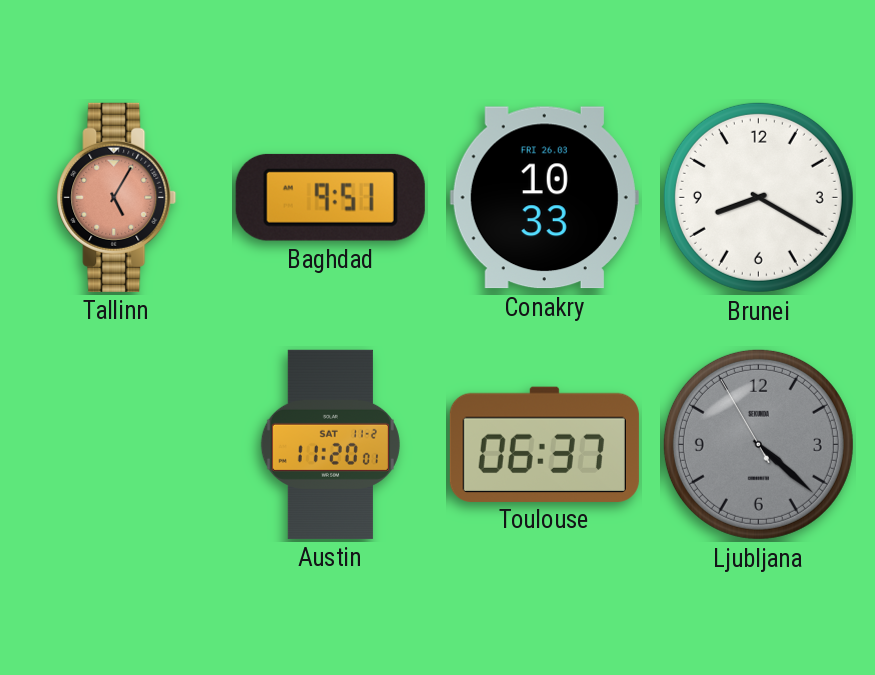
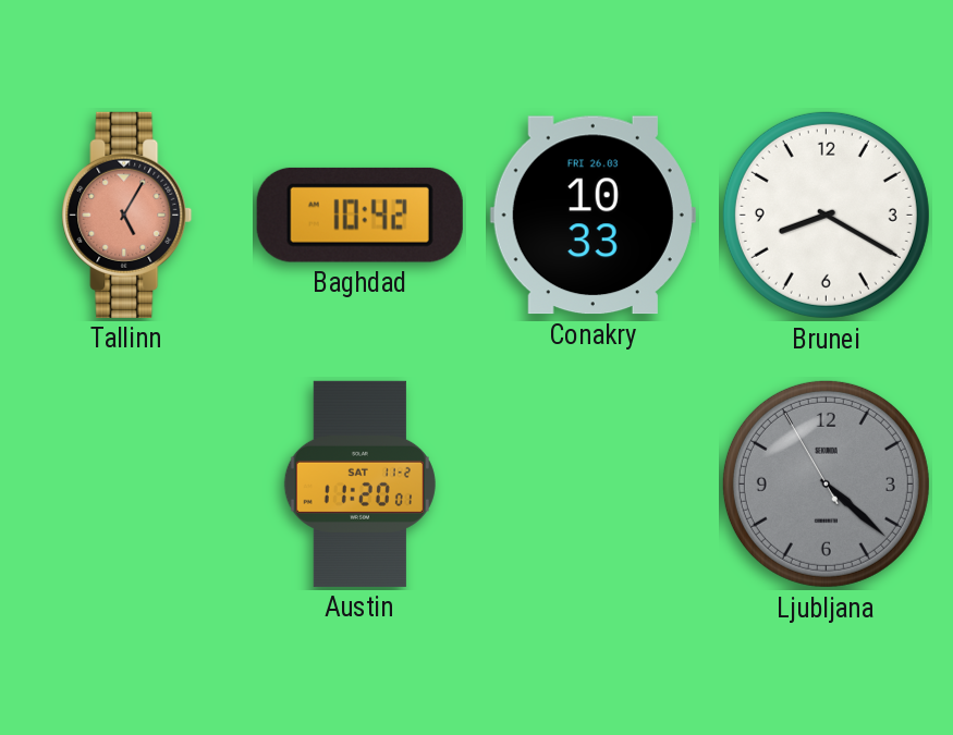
Baghdad: 9:51 -> 10:42
Toulouse: 06:37 -> none
